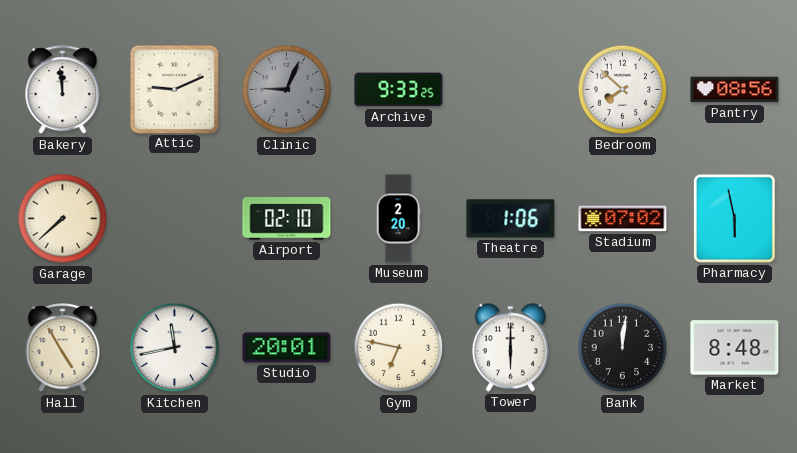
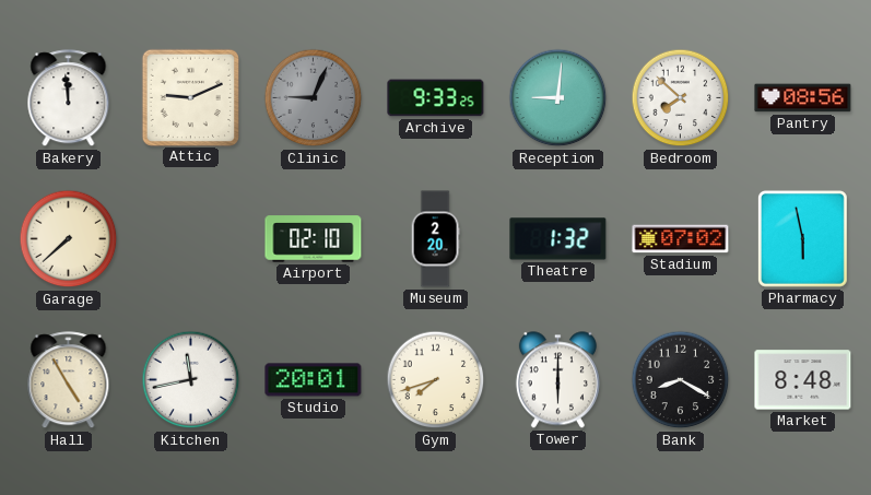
Reception: none -> 9:01
Theatre: 1:06 -> 1:32
Gym: 6:47 -> 7:42
Bank: 12:01 -> 8:20
